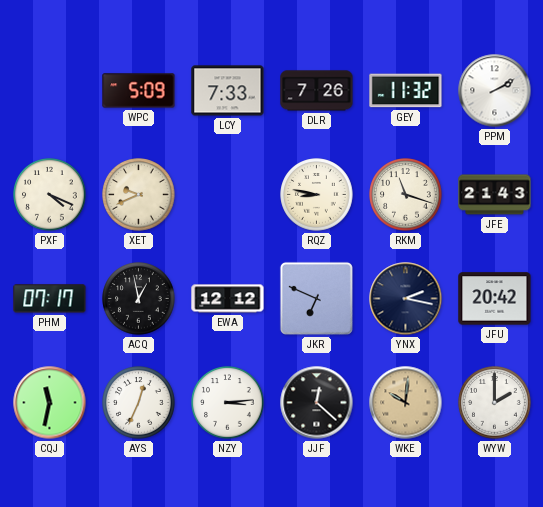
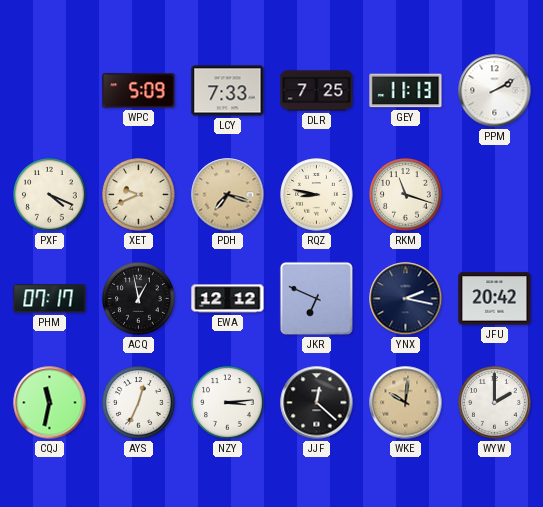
DLR: 7:26 -> 7:25
GEY: 11:32 -> 11:13
PDH: none -> 7:18
JFE: 21:43 -> none
